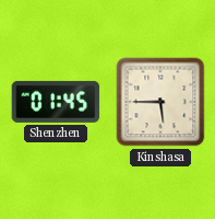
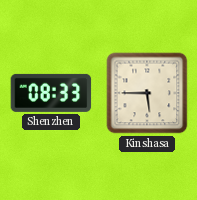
Shenzhen: 01:45 -> 08:33
